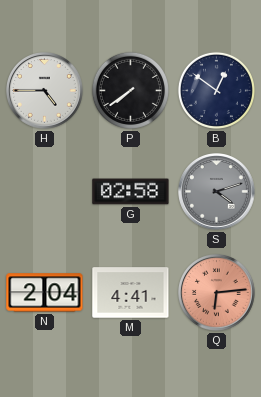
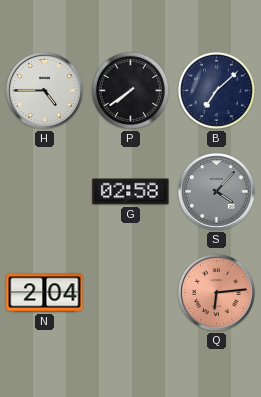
B: 12:51 -> 7:08
S: 4:12 -> 4:07
M: 4:41 -> none
